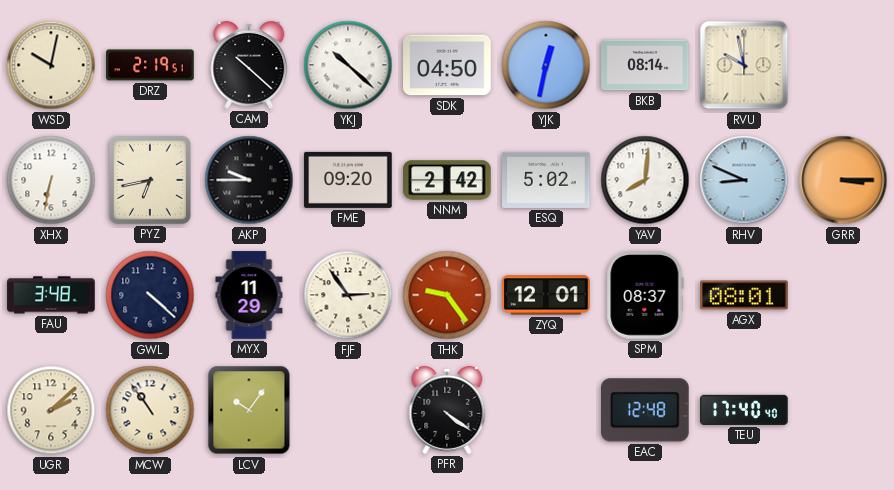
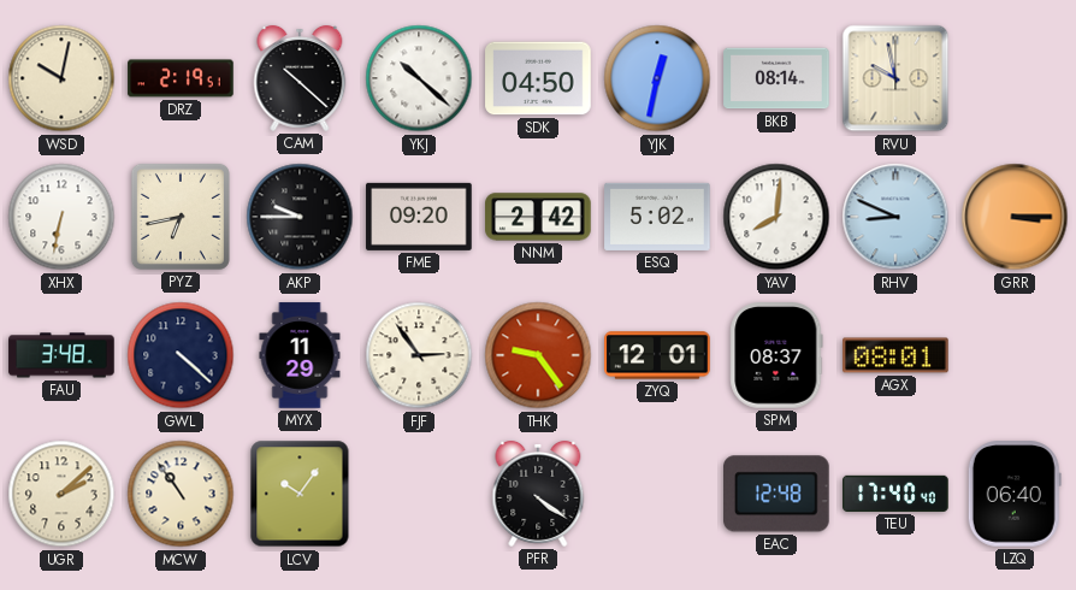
LZQ: none -> 06:40
